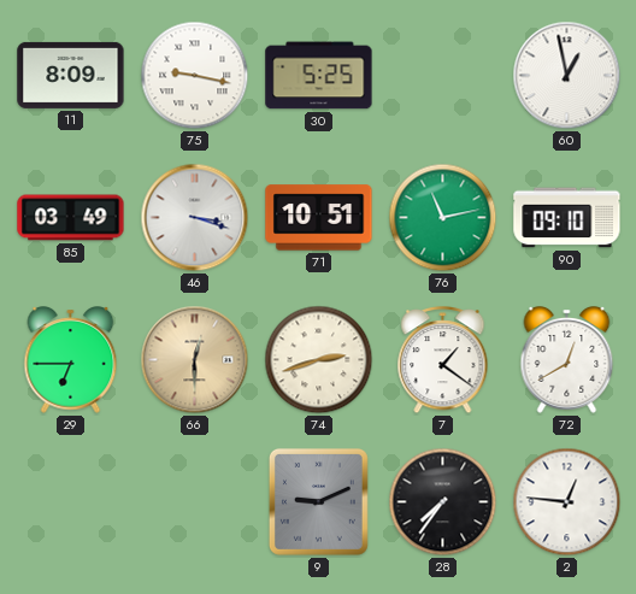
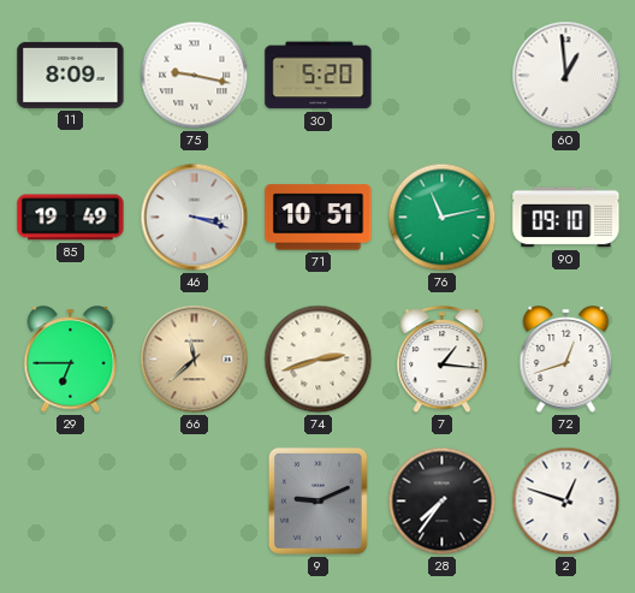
30: 5:25 -> 5:20
60: 12:58 -> 12:59
85: 03:49 -> 19:49
66: 12:30 -> 11:38
7: 1:21 -> 1:16
72: 12:40 -> 12:42
2: 12:46 -> 12:48
